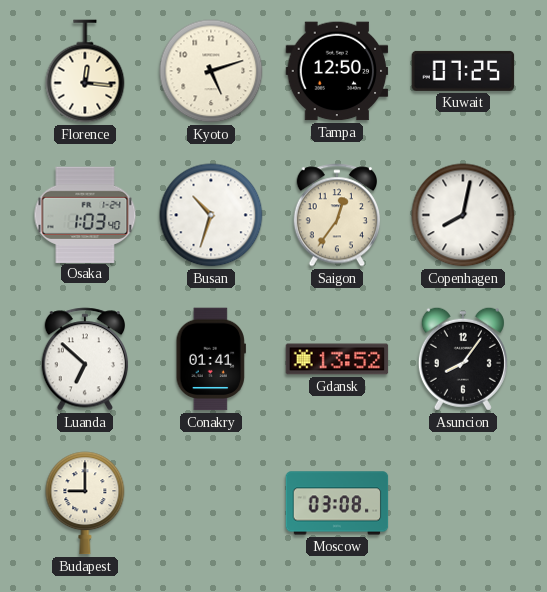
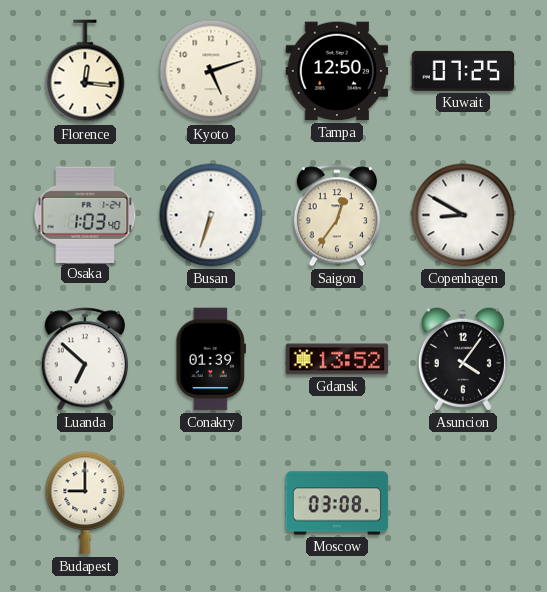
Busan: 10:33 -> 6:33
Copenhagen: 8:02 -> 8:50
Conakry: 01:41 -> 01:39
Asuncion: 8:06 -> 4:06
